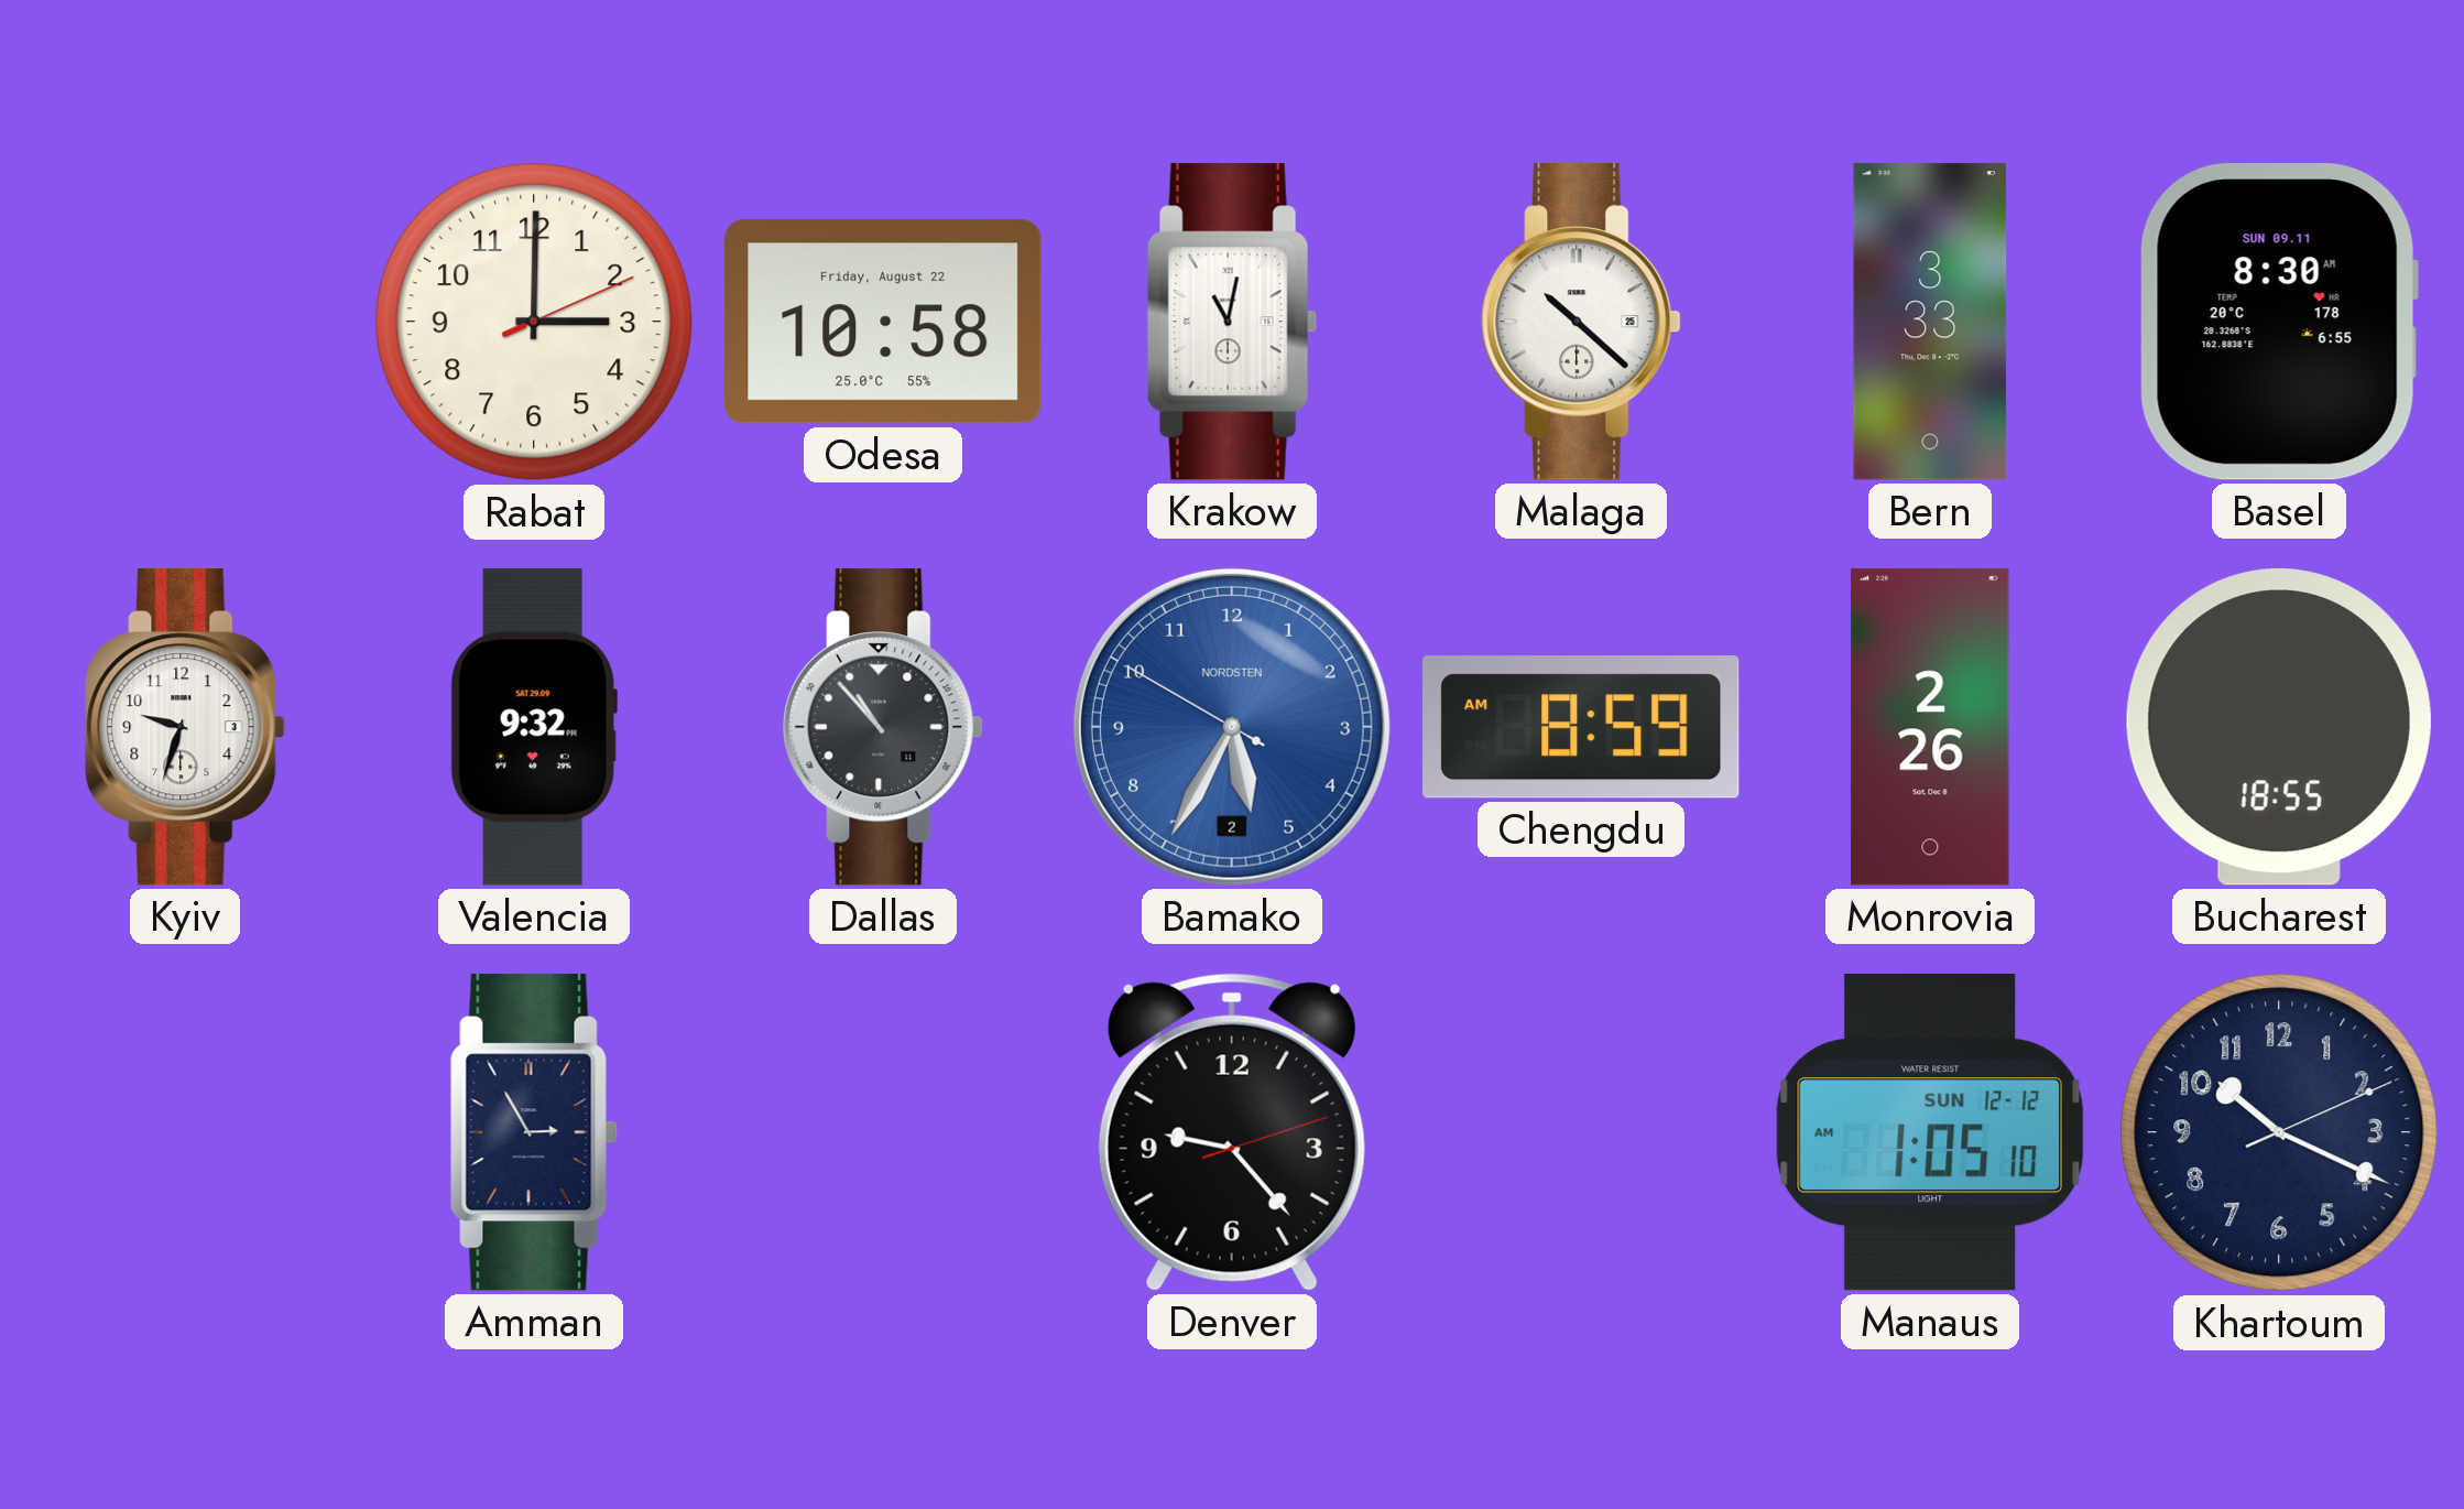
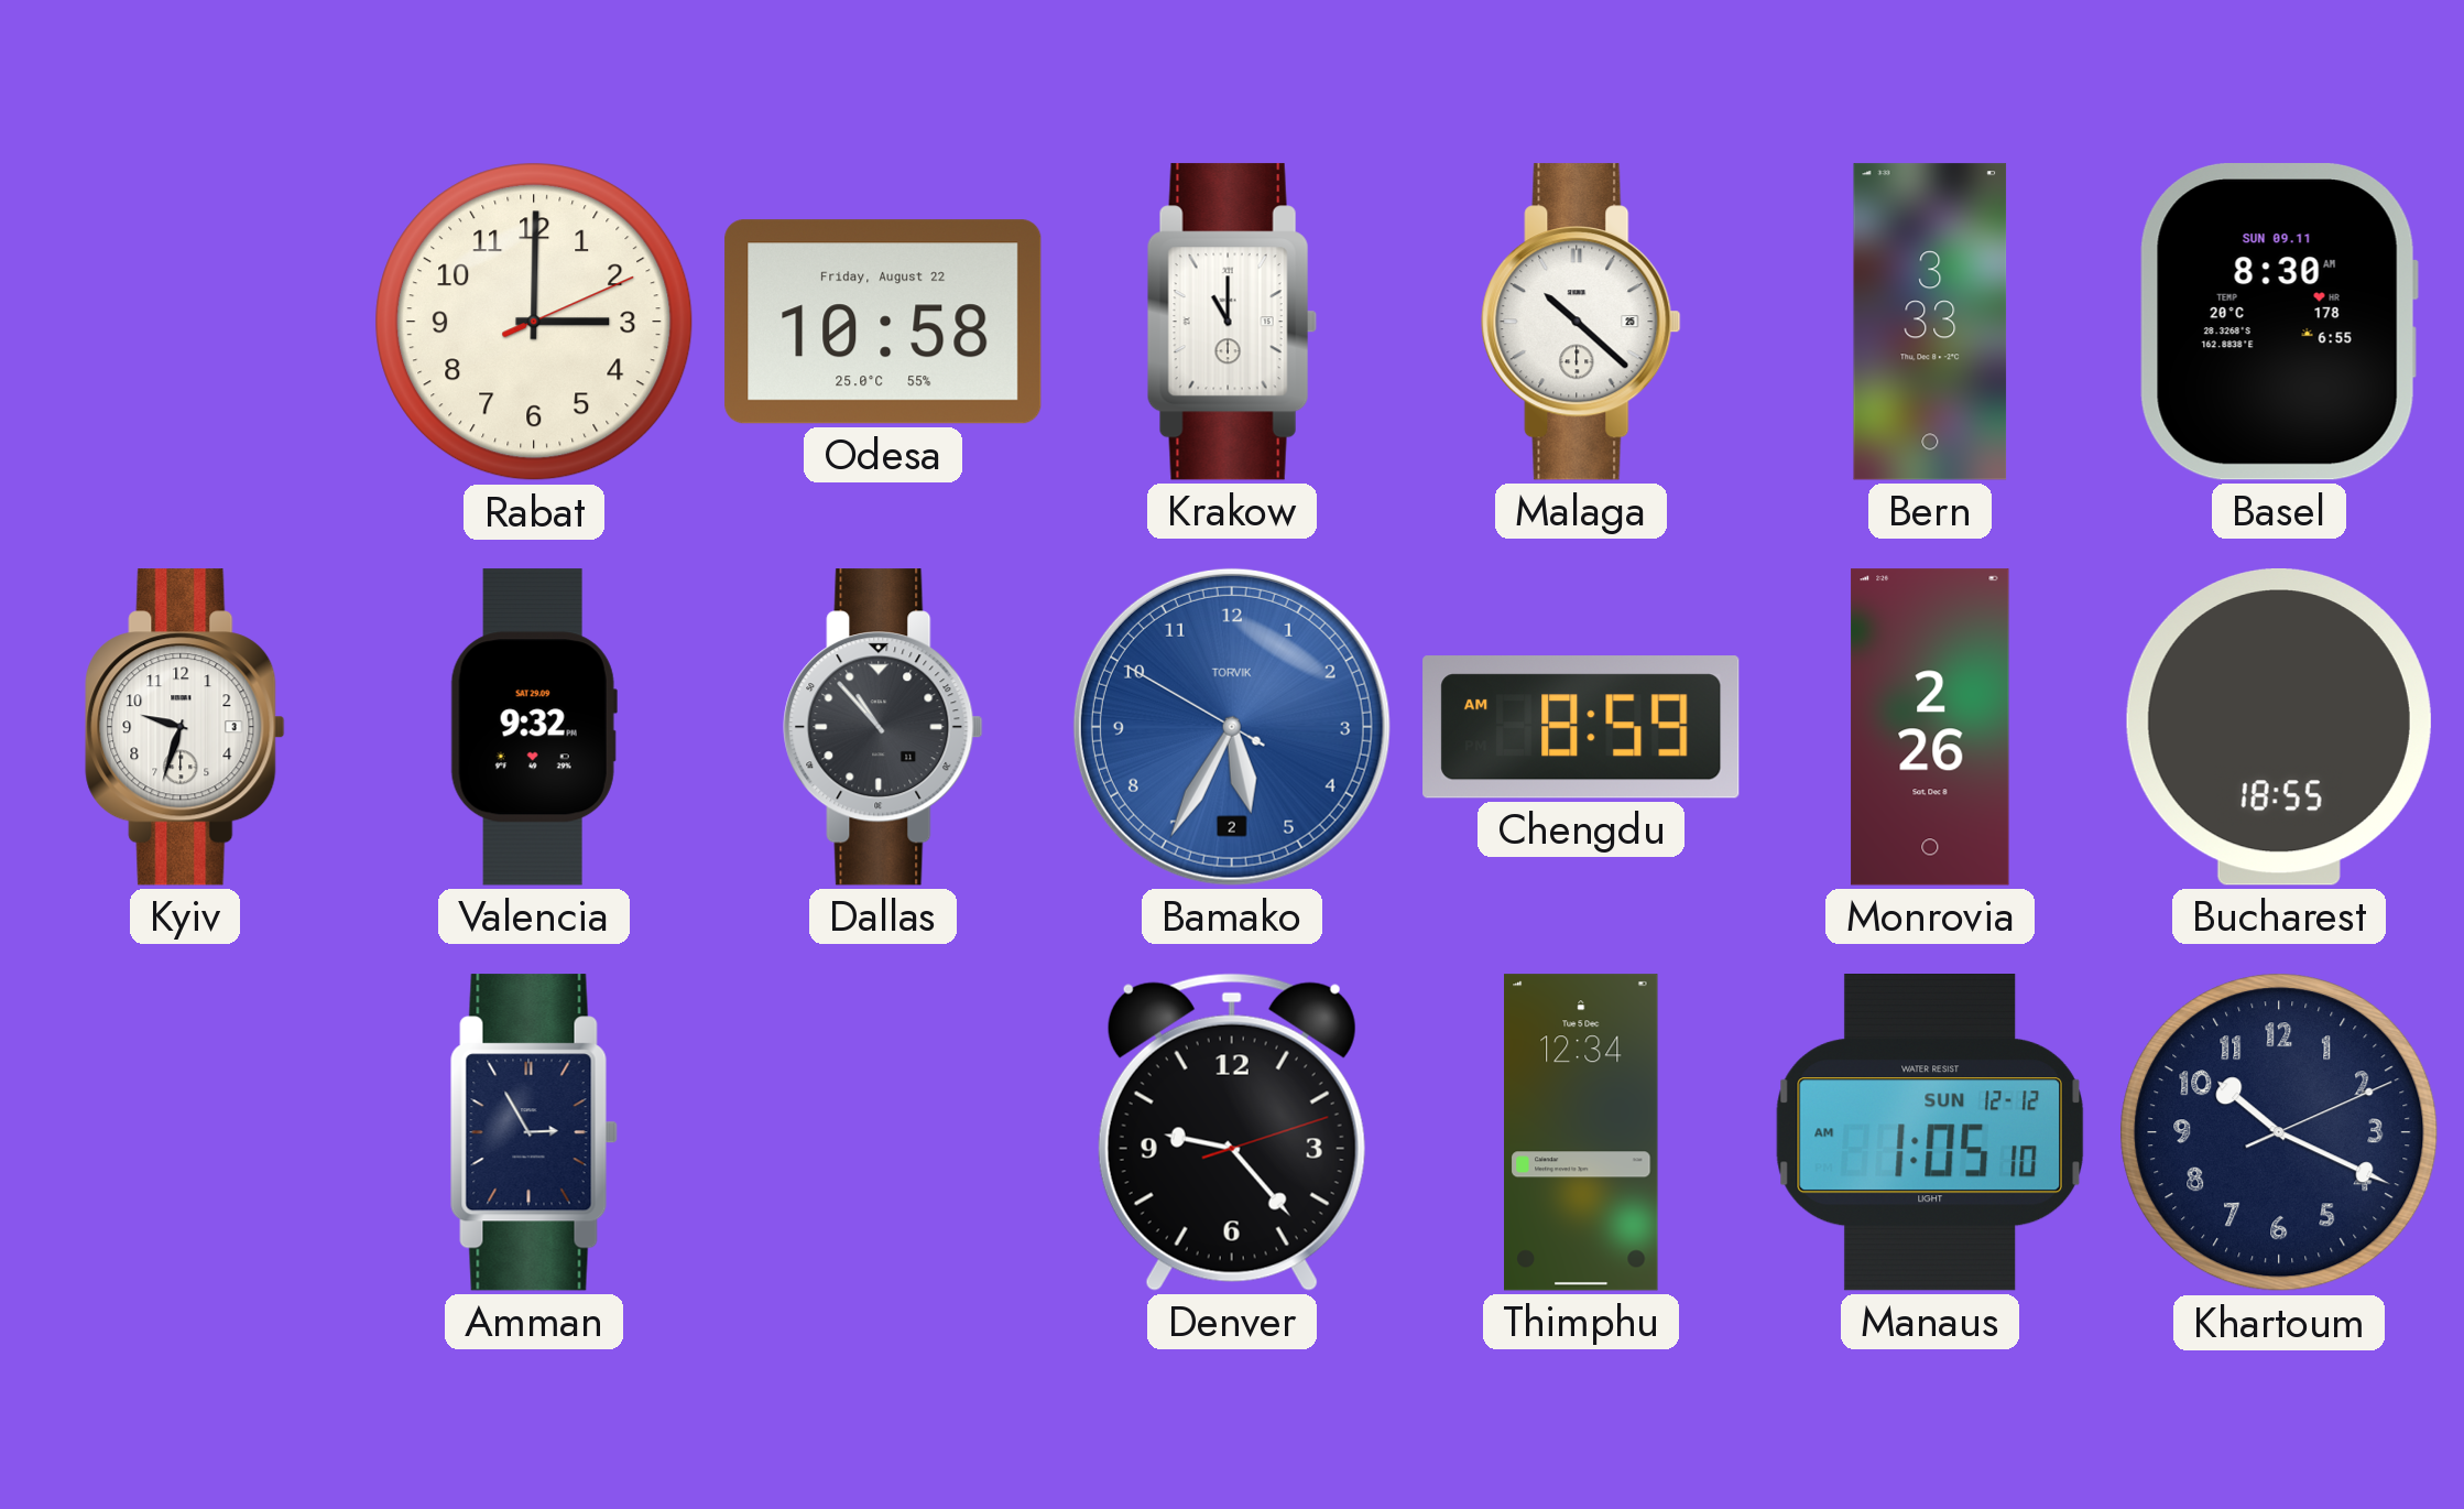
Krakow: 11:02 -> 11:00
Bamako brand: NORDSTEN -> TORVIK
Thimphu: none -> 12:34
